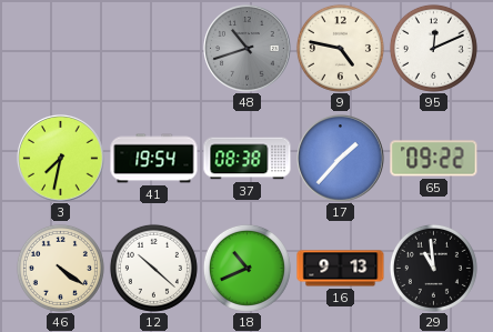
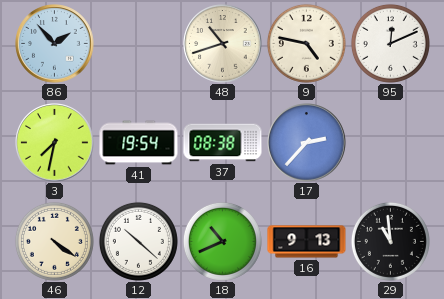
86: none -> 1:53
48 dial: grey -> cream
17: 1:37 -> 2:37
65: 09:22 -> none
